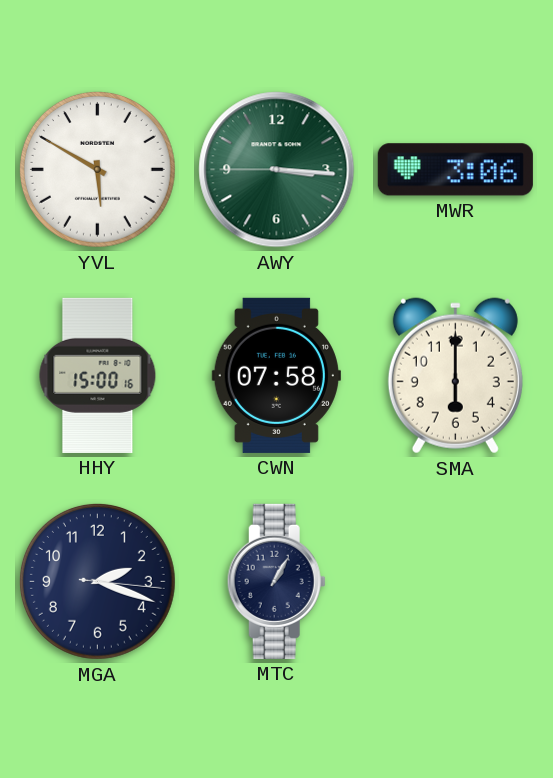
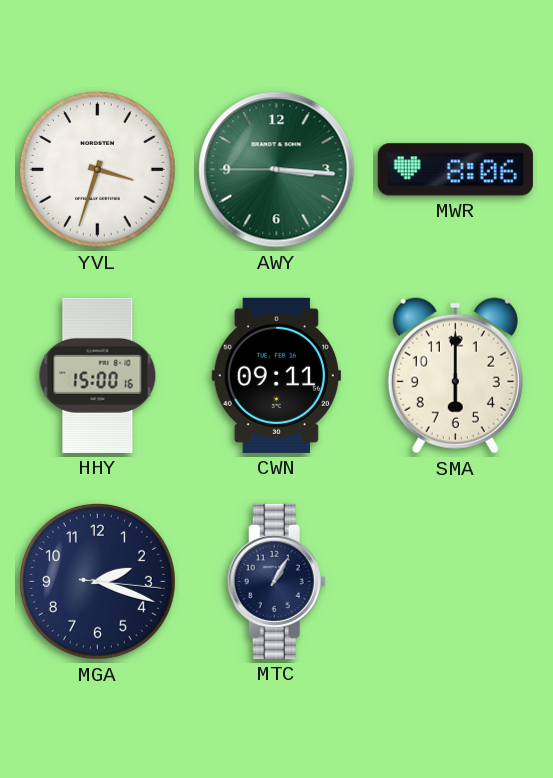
YVL: 5:50 -> 3:33
MWR: 3:06 -> 8:06
CWN: 07:58 -> 09:11
